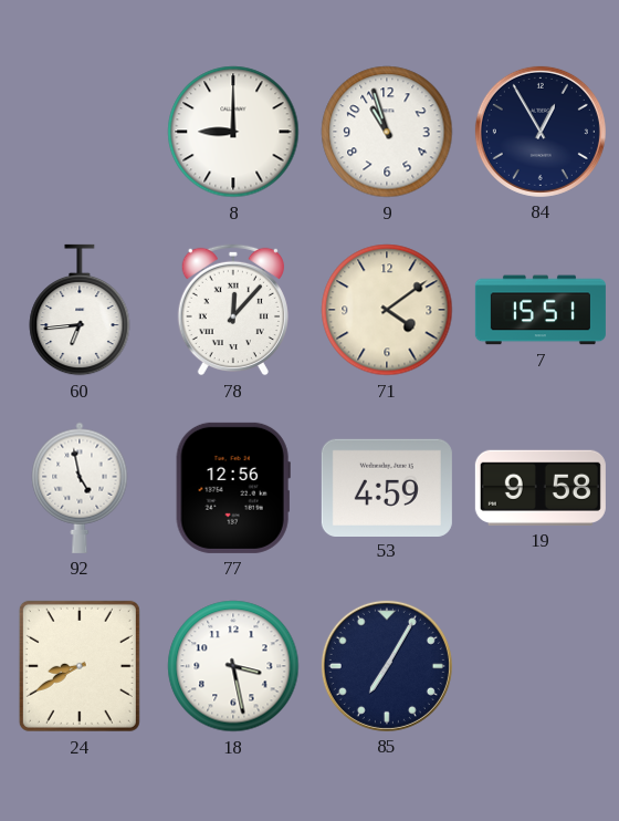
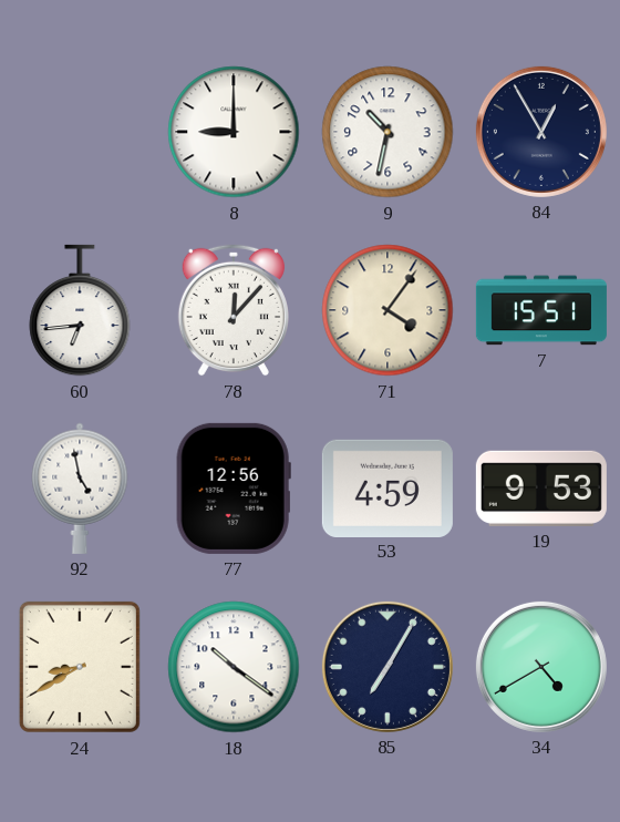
9: 10:57 -> 10:32
71: 4:09 -> 4:06
19: 9:58 -> 9:53
18: 3:28 -> 10:21
34: none -> 4:40
